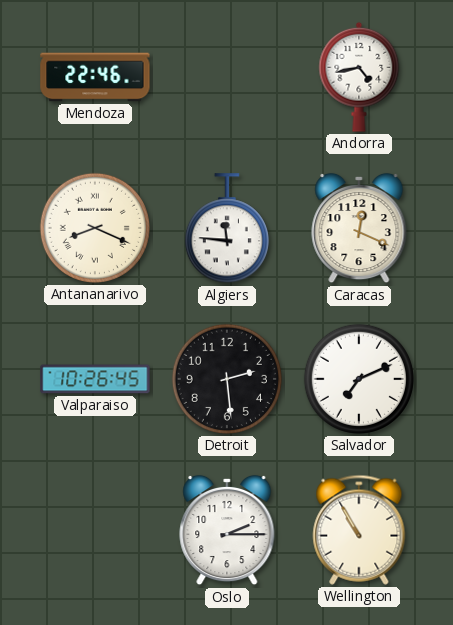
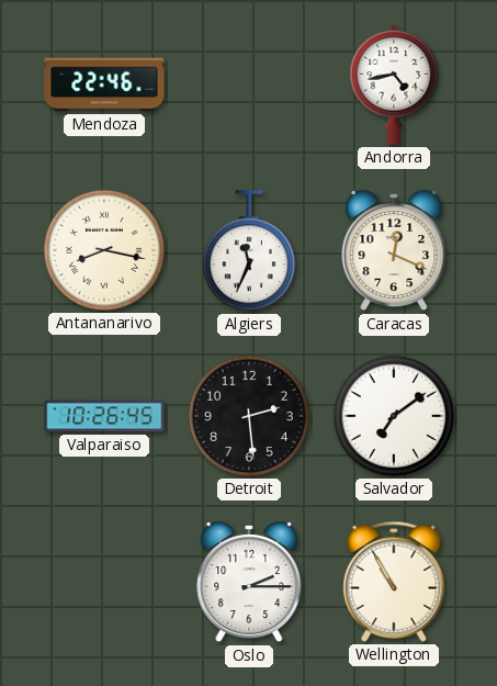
Antananarivo: 8:19 -> 8:17
Algiers: 11:46 -> 11:34
Salvador: 7:11 -> 7:09
